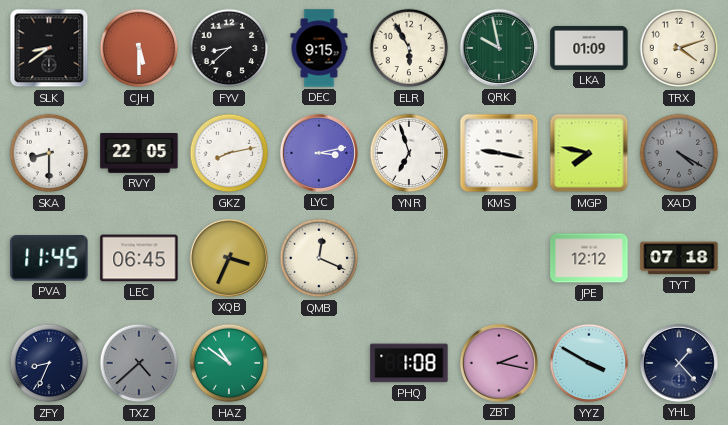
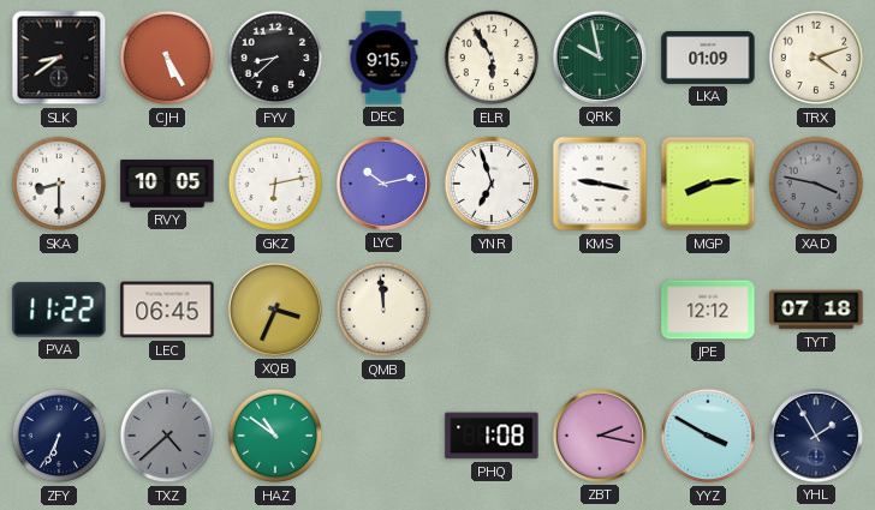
CJH: 5:30 -> 5:25
RVY: 22:05 -> 10:05
GKZ: 8:13 -> 6:13
LYC: 3:13 -> 10:13
MGP: 7:47 -> 8:14
XAD: 4:20 -> 3:47
PVA: 11:45 -> 11:22
QMB: 12:19 -> 11:59
ZFY: 8:34 -> 6:34
YHL: 1:23 -> 1:55
